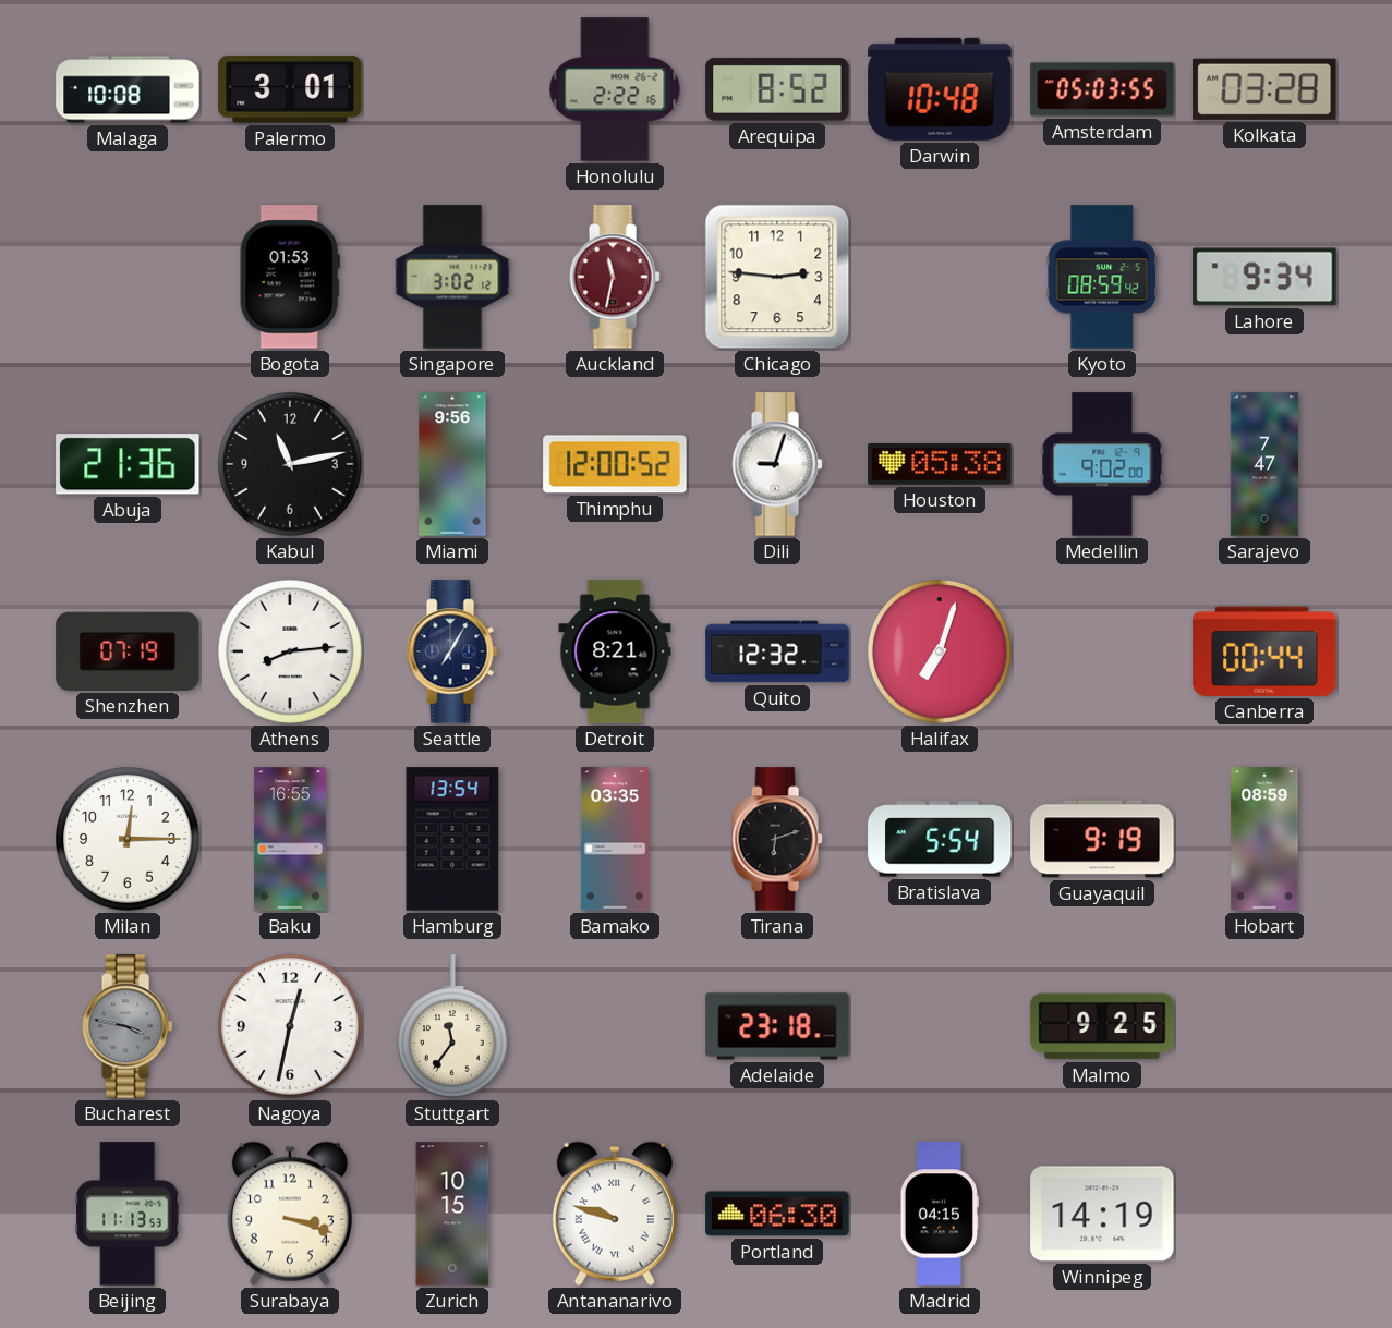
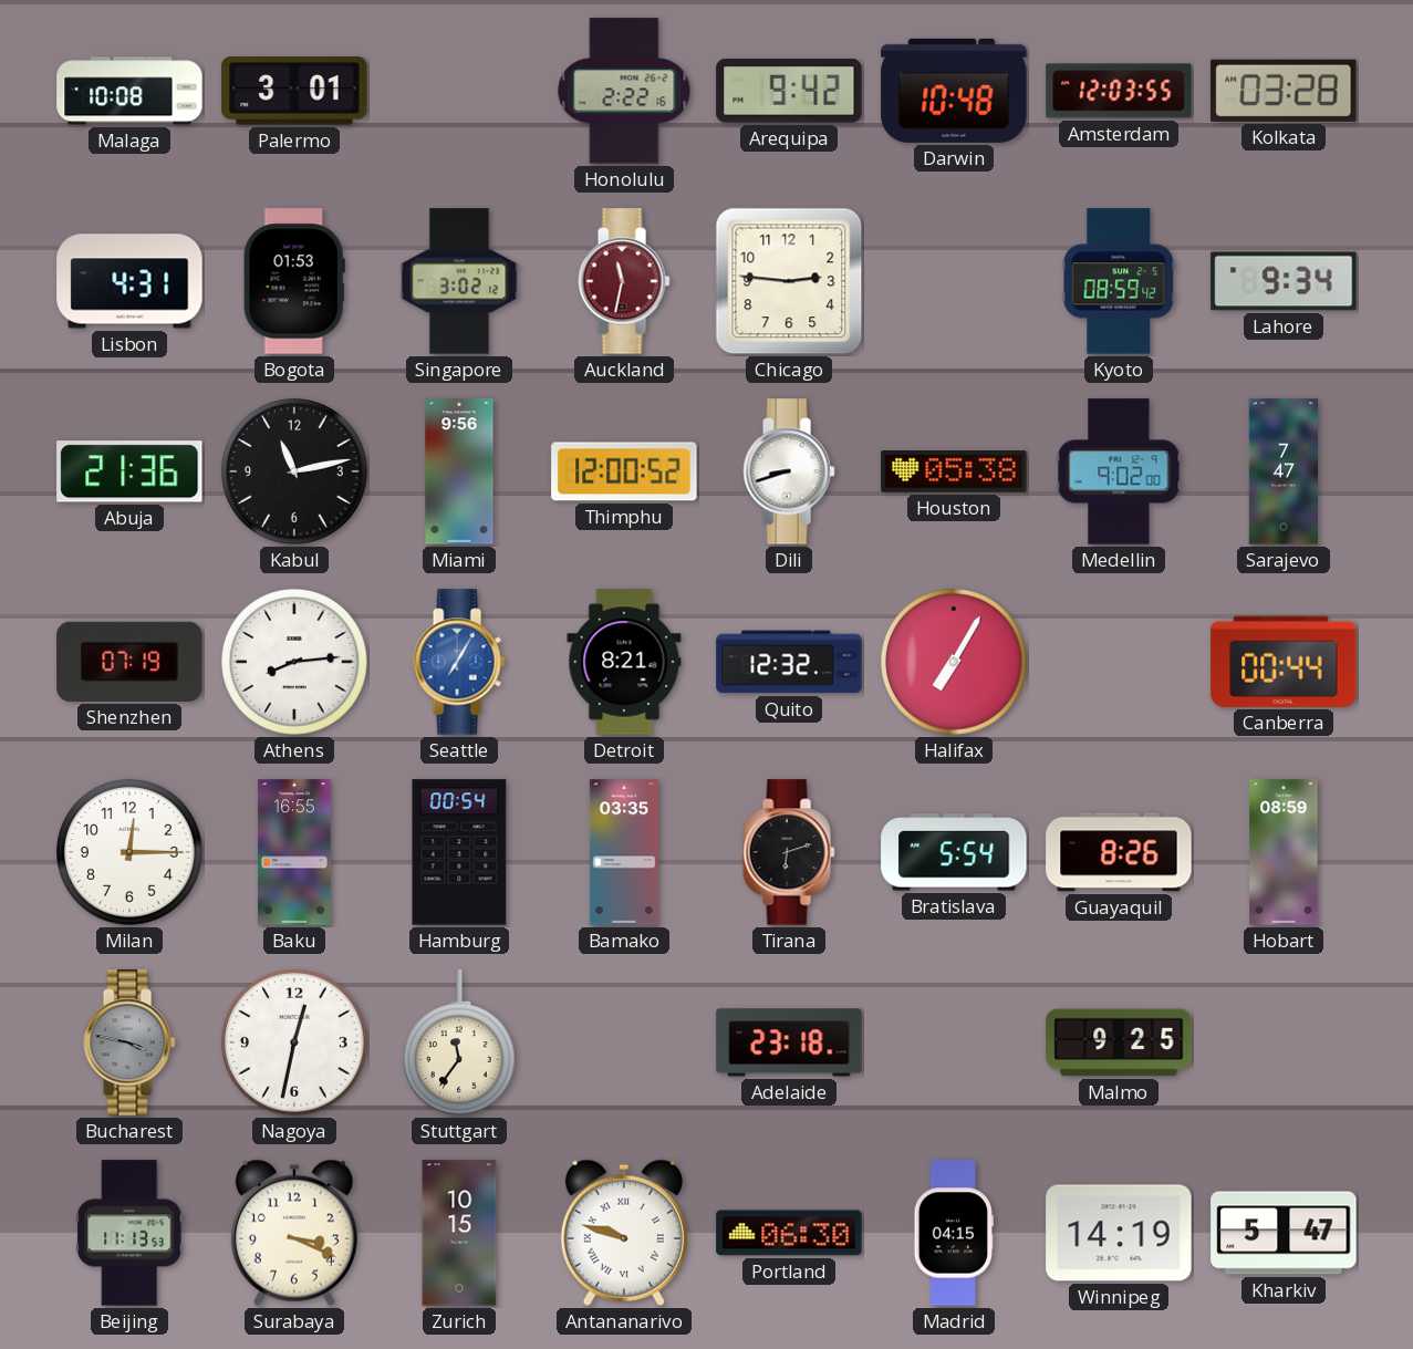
Arequipa: 8:52 -> 9:42
Amsterdam: 05:03 -> 12:03
Lisbon: none -> 4:31
Dili: 9:03 -> 8:42
Seattle dial: navy -> blue
Halifax: 7:03 -> 7:05
Hamburg: 13:54 -> 00:54
Guayaquil: 9:19 -> 8:26
Surabaya: 3:18 -> 3:19
Kharkiv: none -> 5:47
